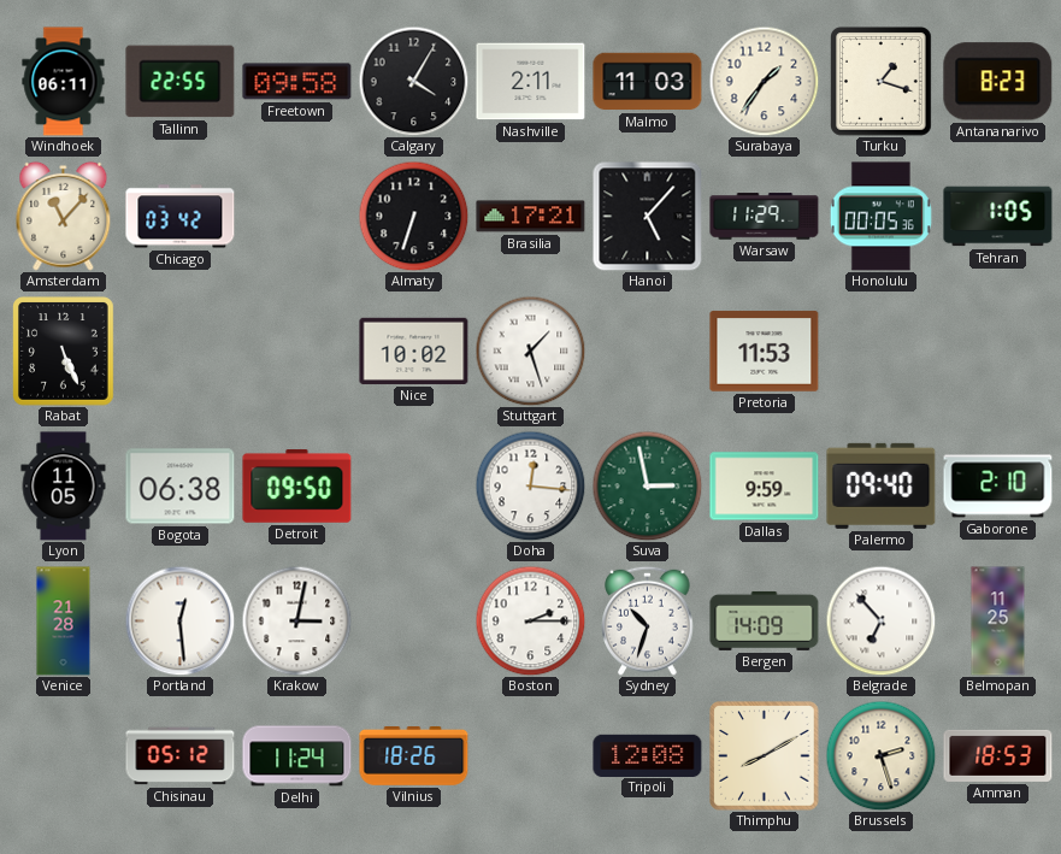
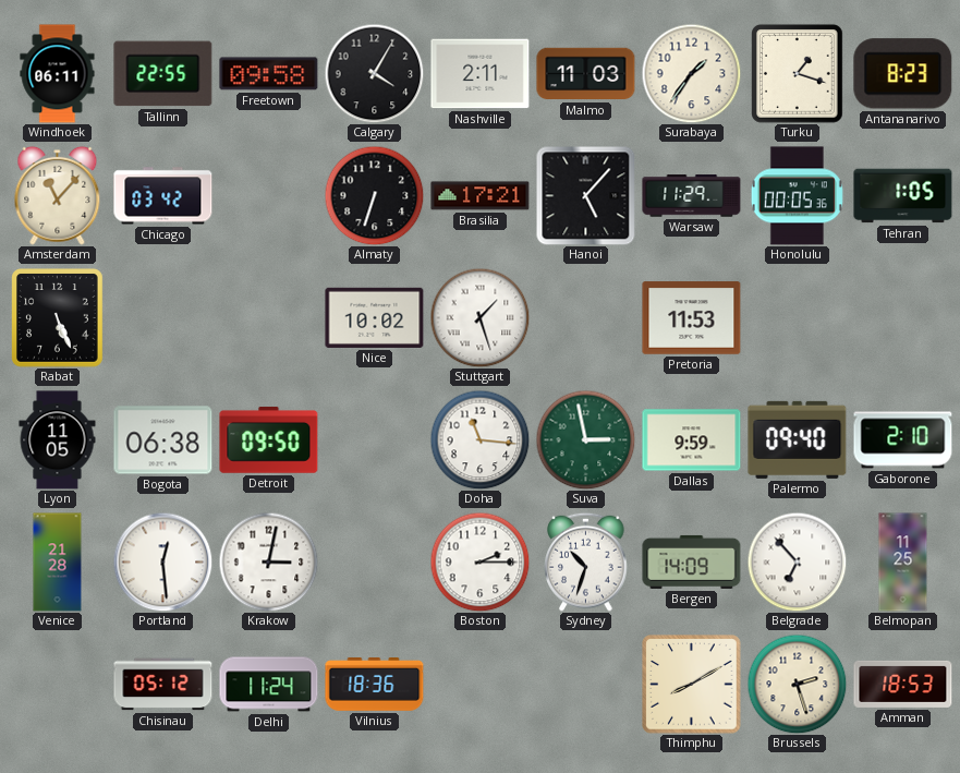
Doha: 12:16 -> 11:16
Vilnius: 18:26 -> 18:36
Tripoli: 12:08 -> none
